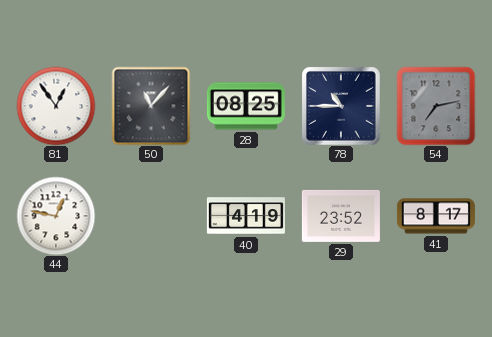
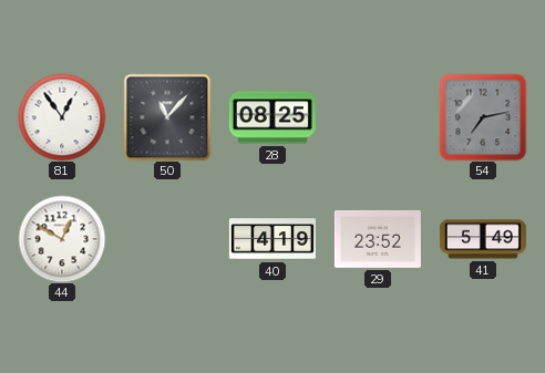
78: 10:45 -> none
44: 12:47 -> 12:50
41: 8:17 -> 5:49
